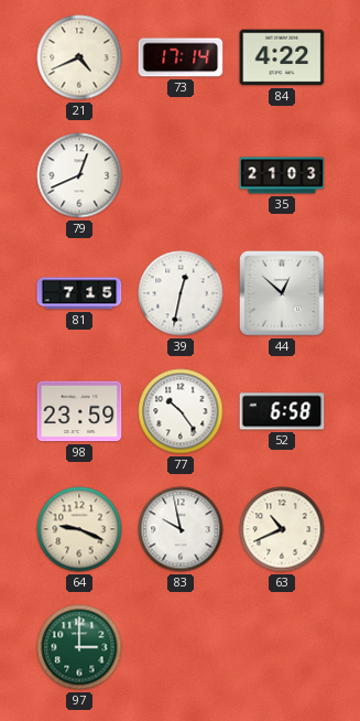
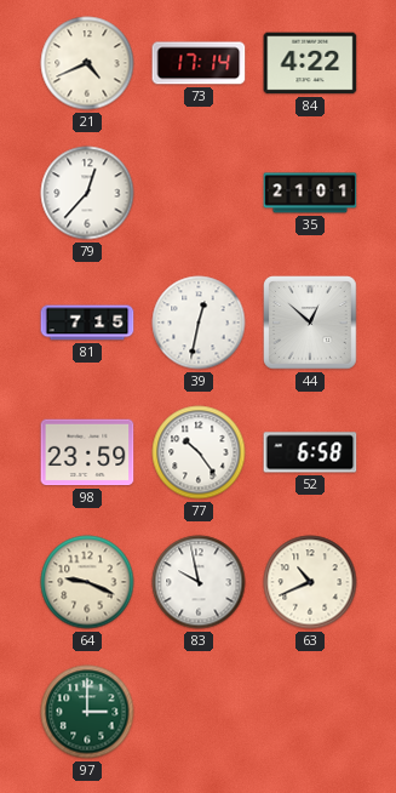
79: 12:41 -> 12:37
35: 21:03 -> 21:01
